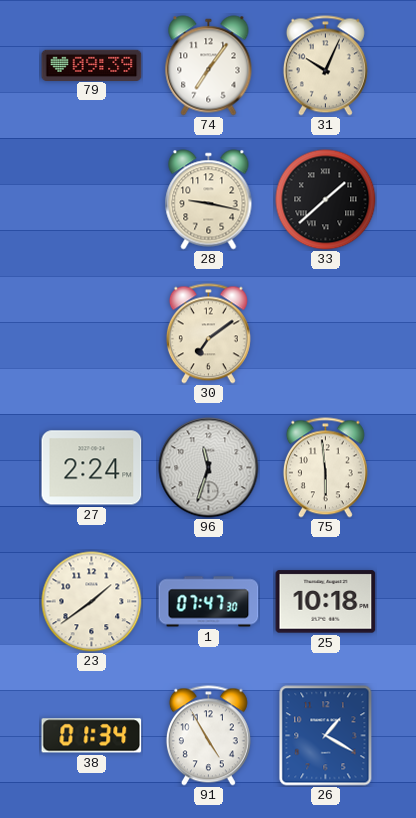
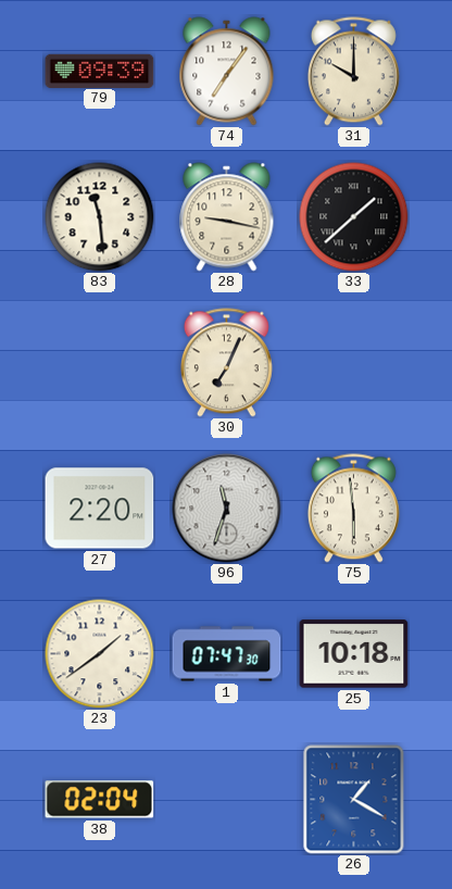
31: 10:04 -> 10:00
83: none -> 11:29
30: 7:09 -> 7:04
27: 2:24 -> 2:20
38: 01:34 -> 02:04
91: 4:55 -> none
